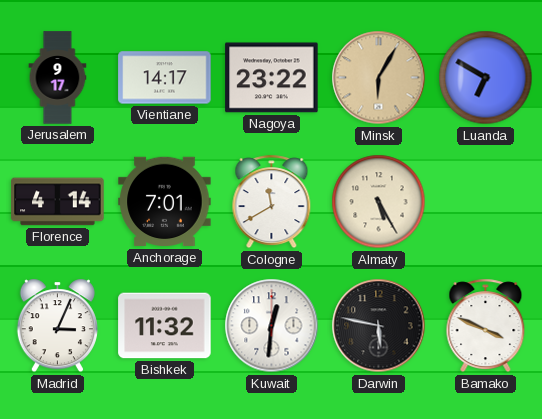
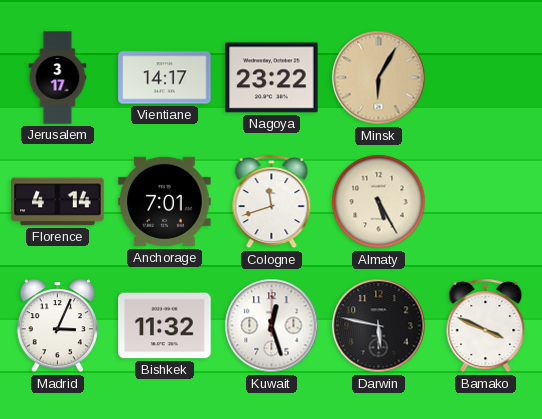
Jerusalem: 9:17 -> 3:17
Luanda: 6:50 -> none
Cologne: 11:40 -> 11:42
Kuwait: 12:31 -> 12:27
